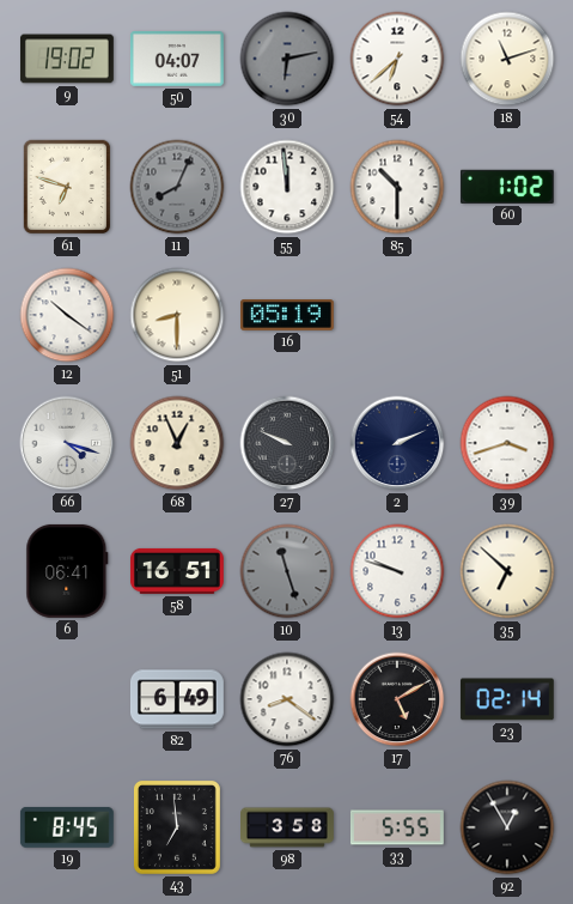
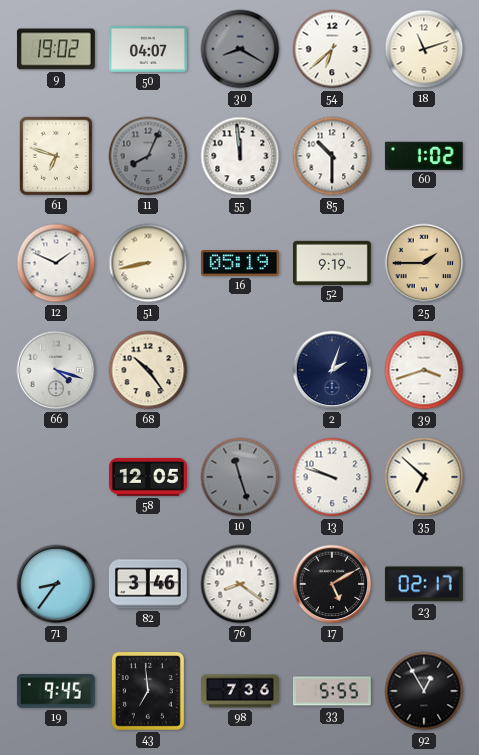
30: 6:13 -> 8:20
12: 10:21 -> 1:49
51: 8:30 -> 8:43
52: none -> 9:19
25: none -> 1:45
68: 12:56 -> 10:24
27: 9:49 -> none
2: 2:11 -> 2:03
6: 06:41 -> none
58: 16:51 -> 12:05
71: none -> 8:36
82: 6:49 -> 3:46
23: 02:14 -> 02:17
19: 8:45 -> 9:45
98: 3:58 -> 7:36
